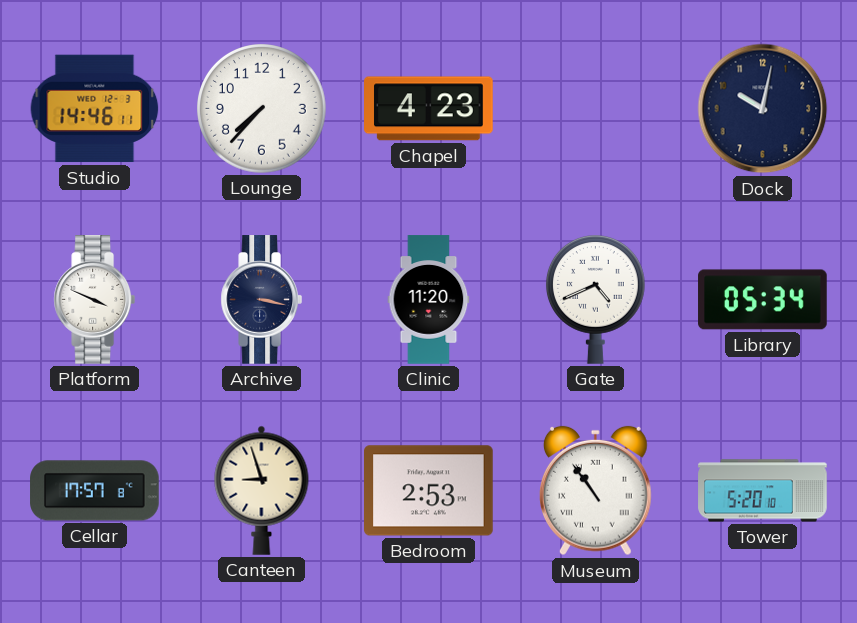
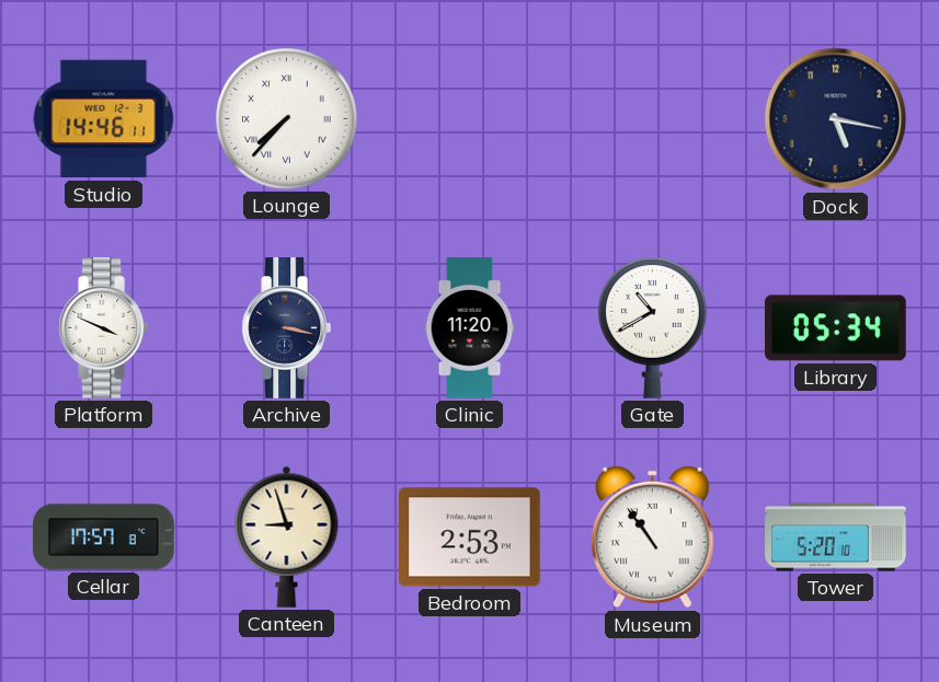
Lounge numerals: Arabic -> Roman
Chapel: 4:23 -> none
Dock: 10:02 -> 5:17
Gate: 4:41 -> 10:40
